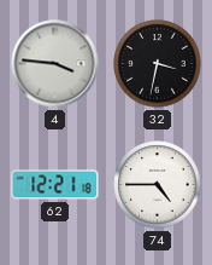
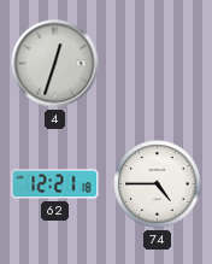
4: 3:46 -> 12:33
32: 3:32 -> none
